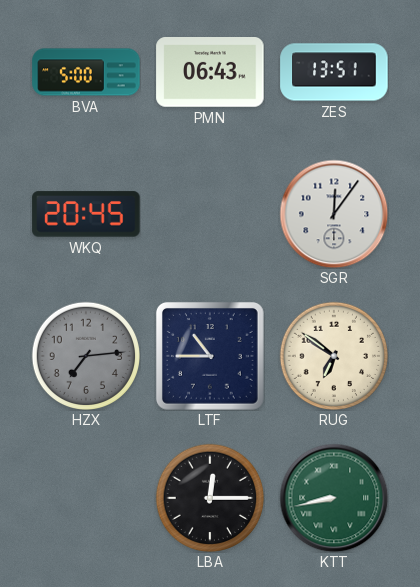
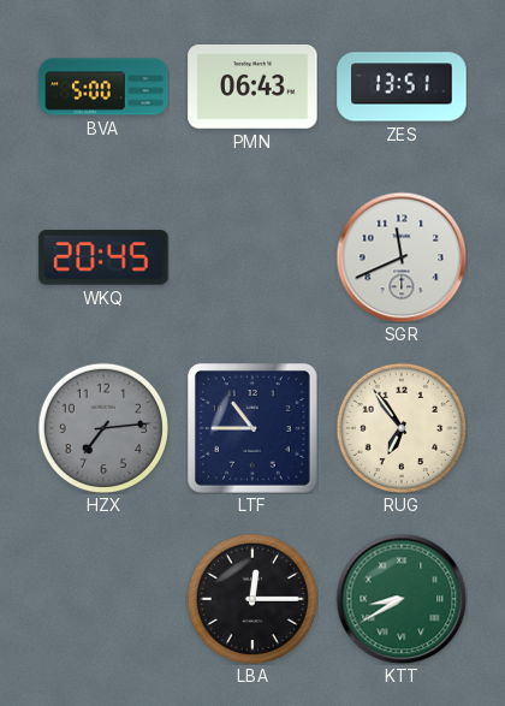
SGR: 12:06 -> 11:41
RUG: 6:51 -> 6:54
KTT: 8:43 -> 8:40
